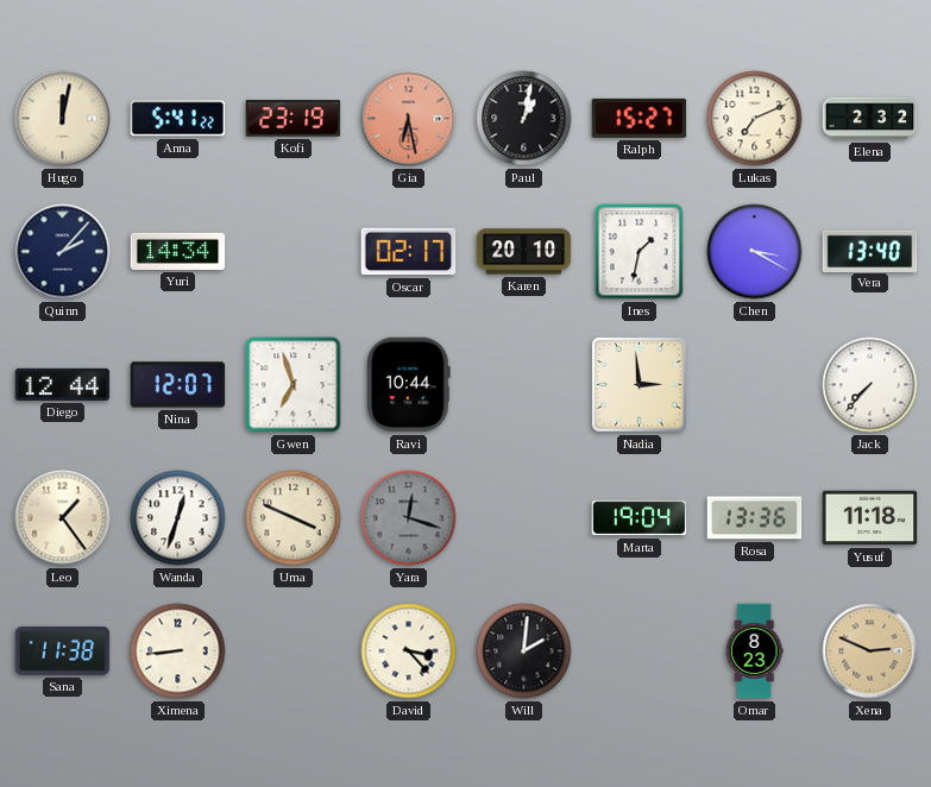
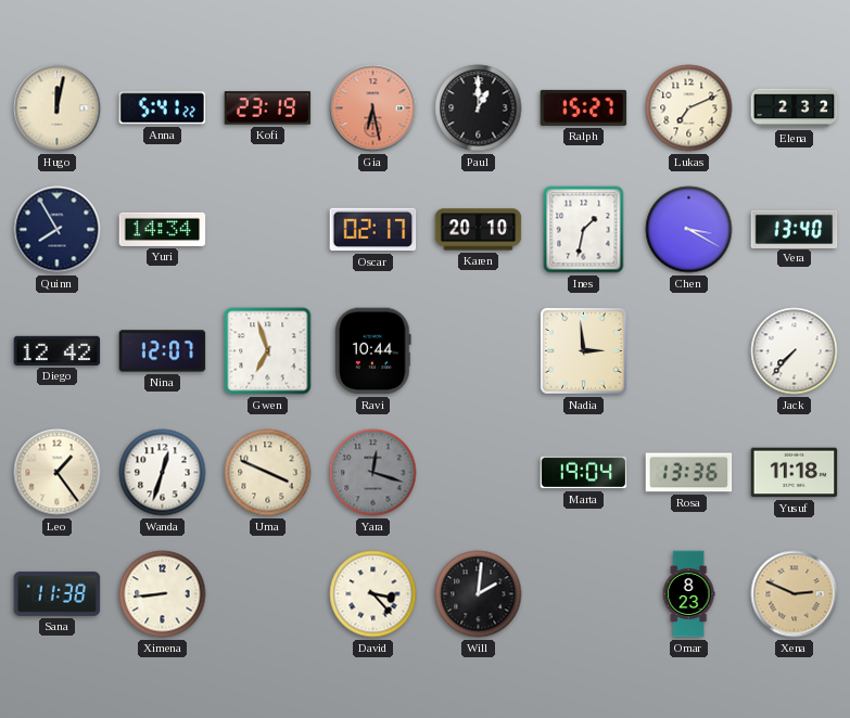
Paul: 1:02 -> 1:00
Quinn: 2:07 -> 7:55
Diego: 12:44 -> 12:42
